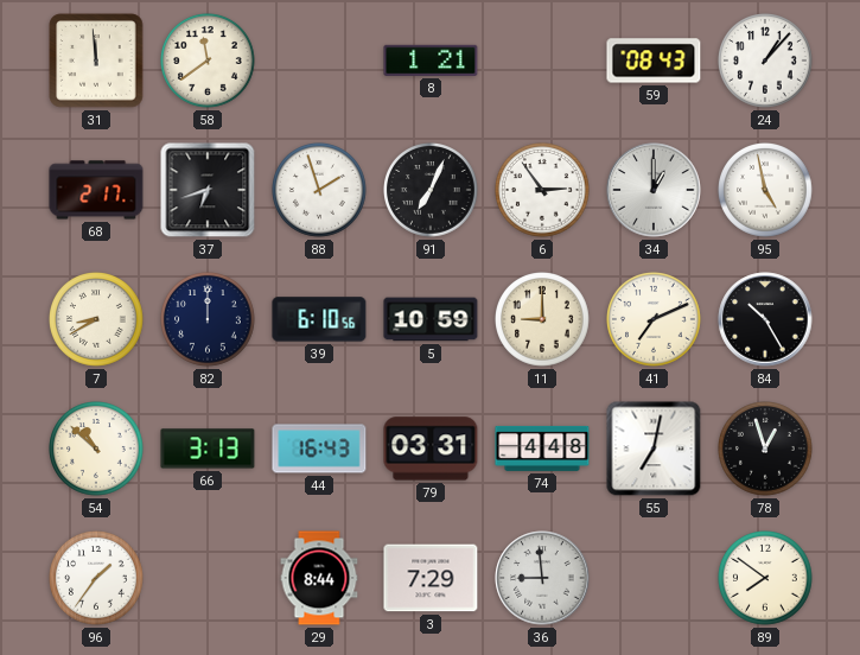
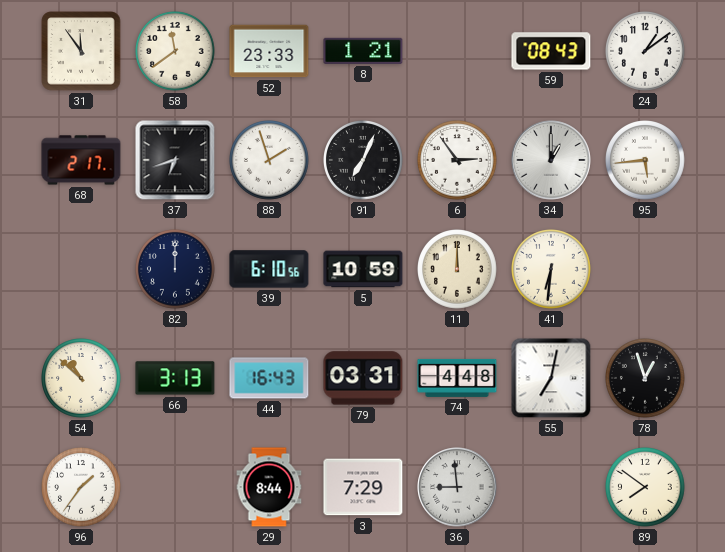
31: 11:59 -> 11:54
52: none -> 23:33
24: 1:07 -> 1:09
95: 4:58 -> 5:44
7: 8:40 -> none
11: 9:00 -> 12:00
41: 7:11 -> 6:31
84: 10:25 -> none
